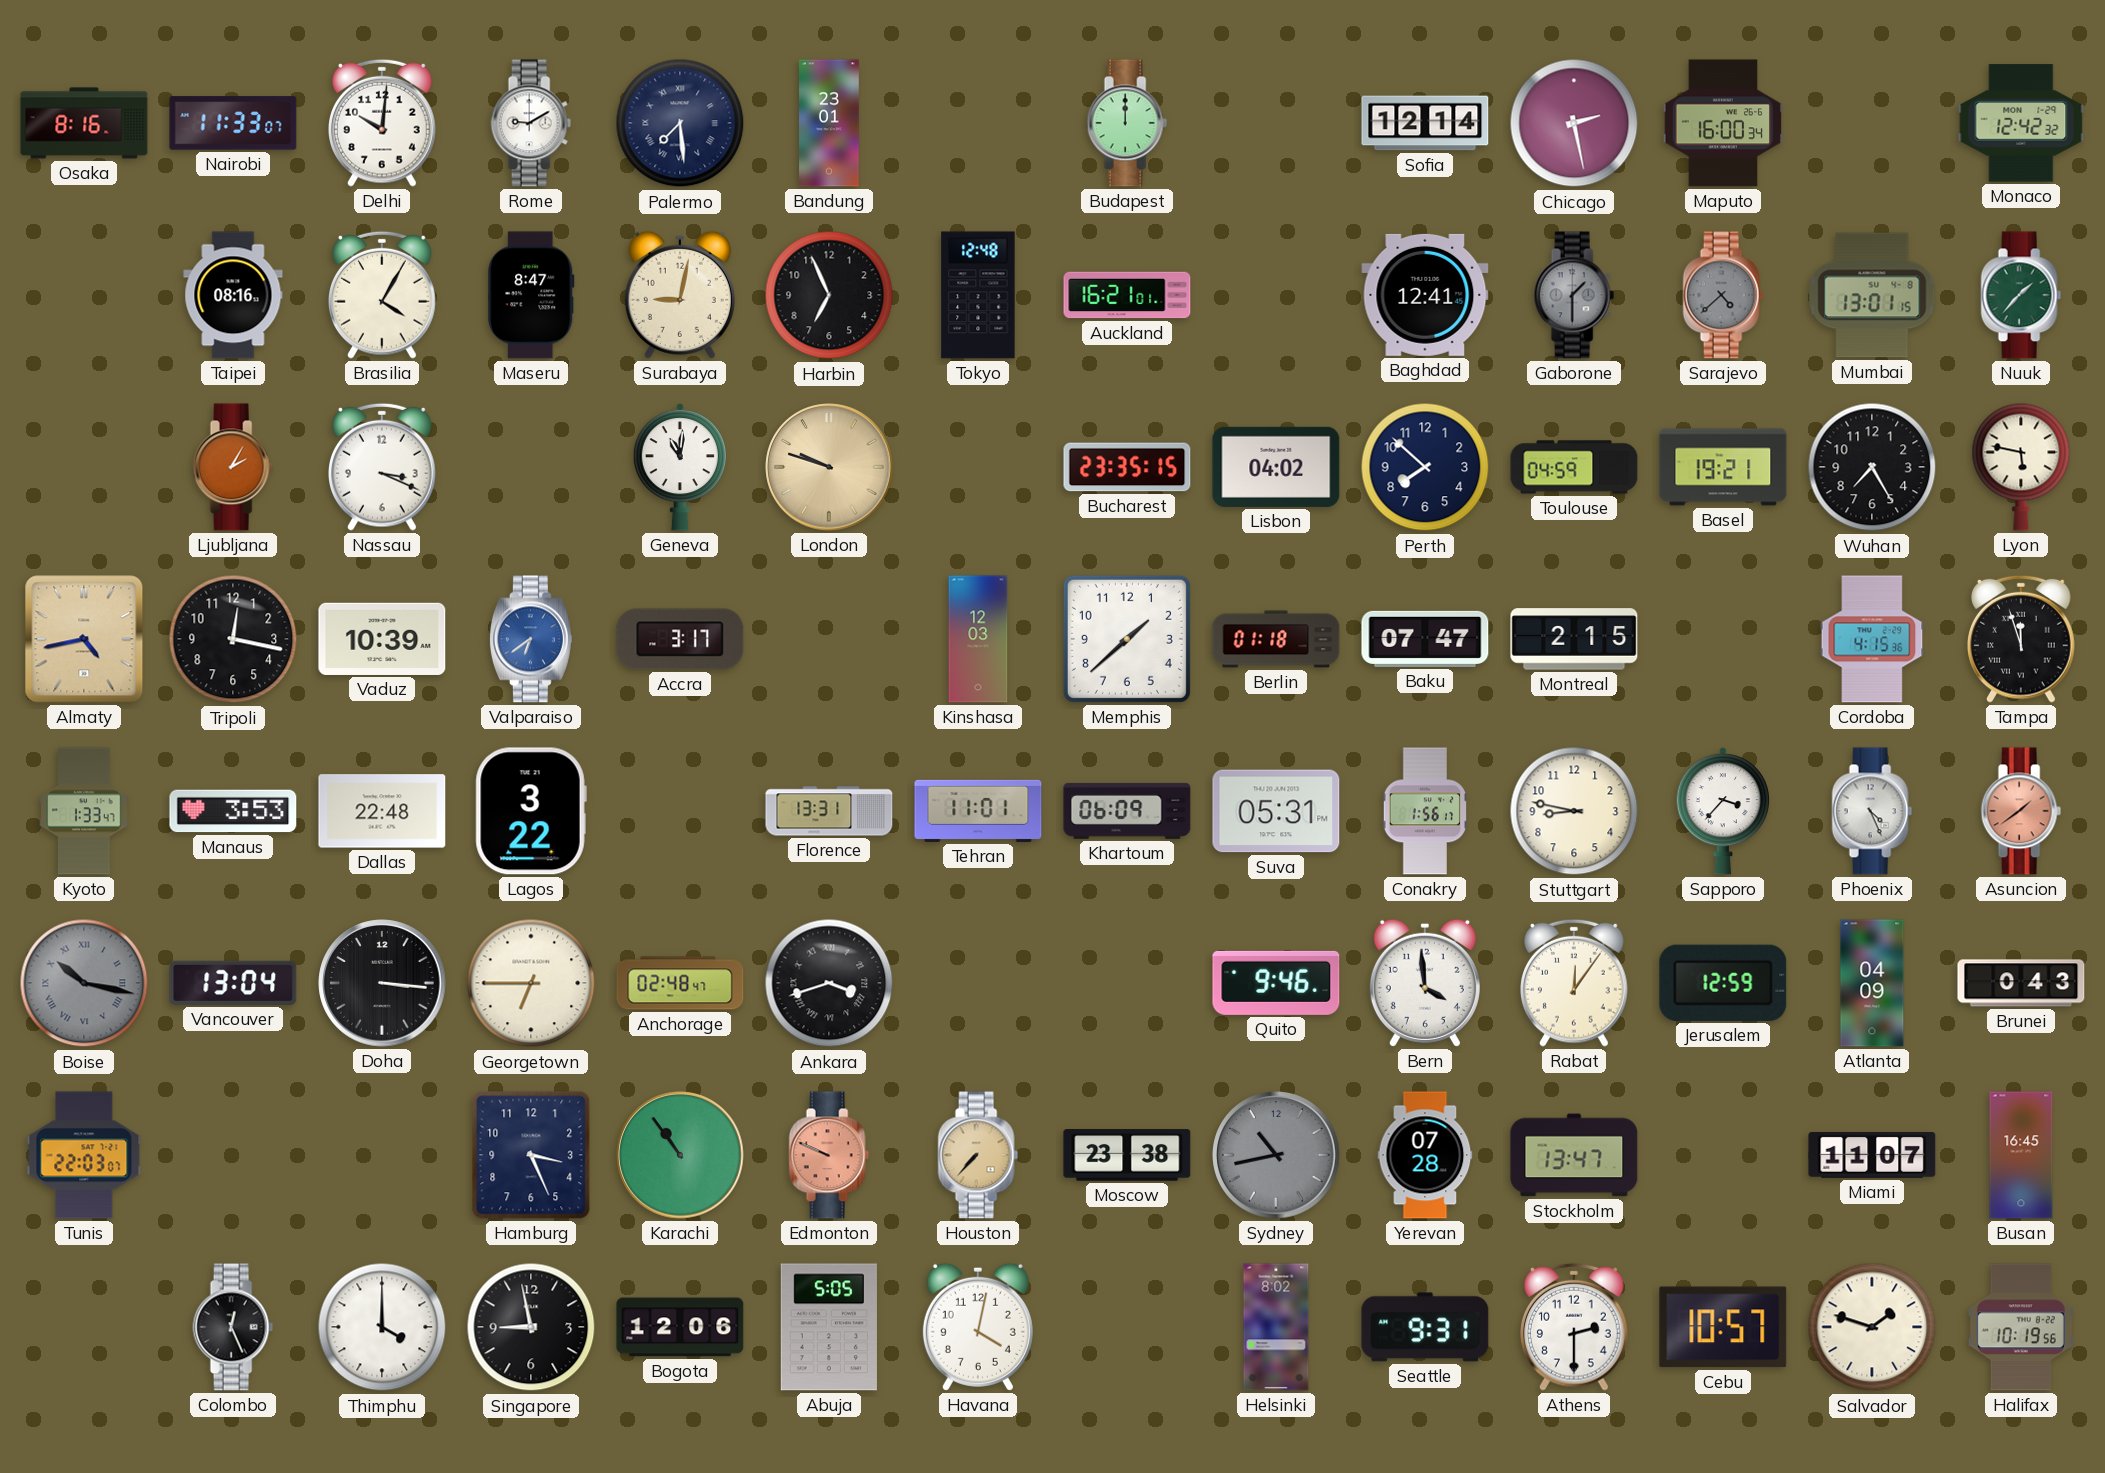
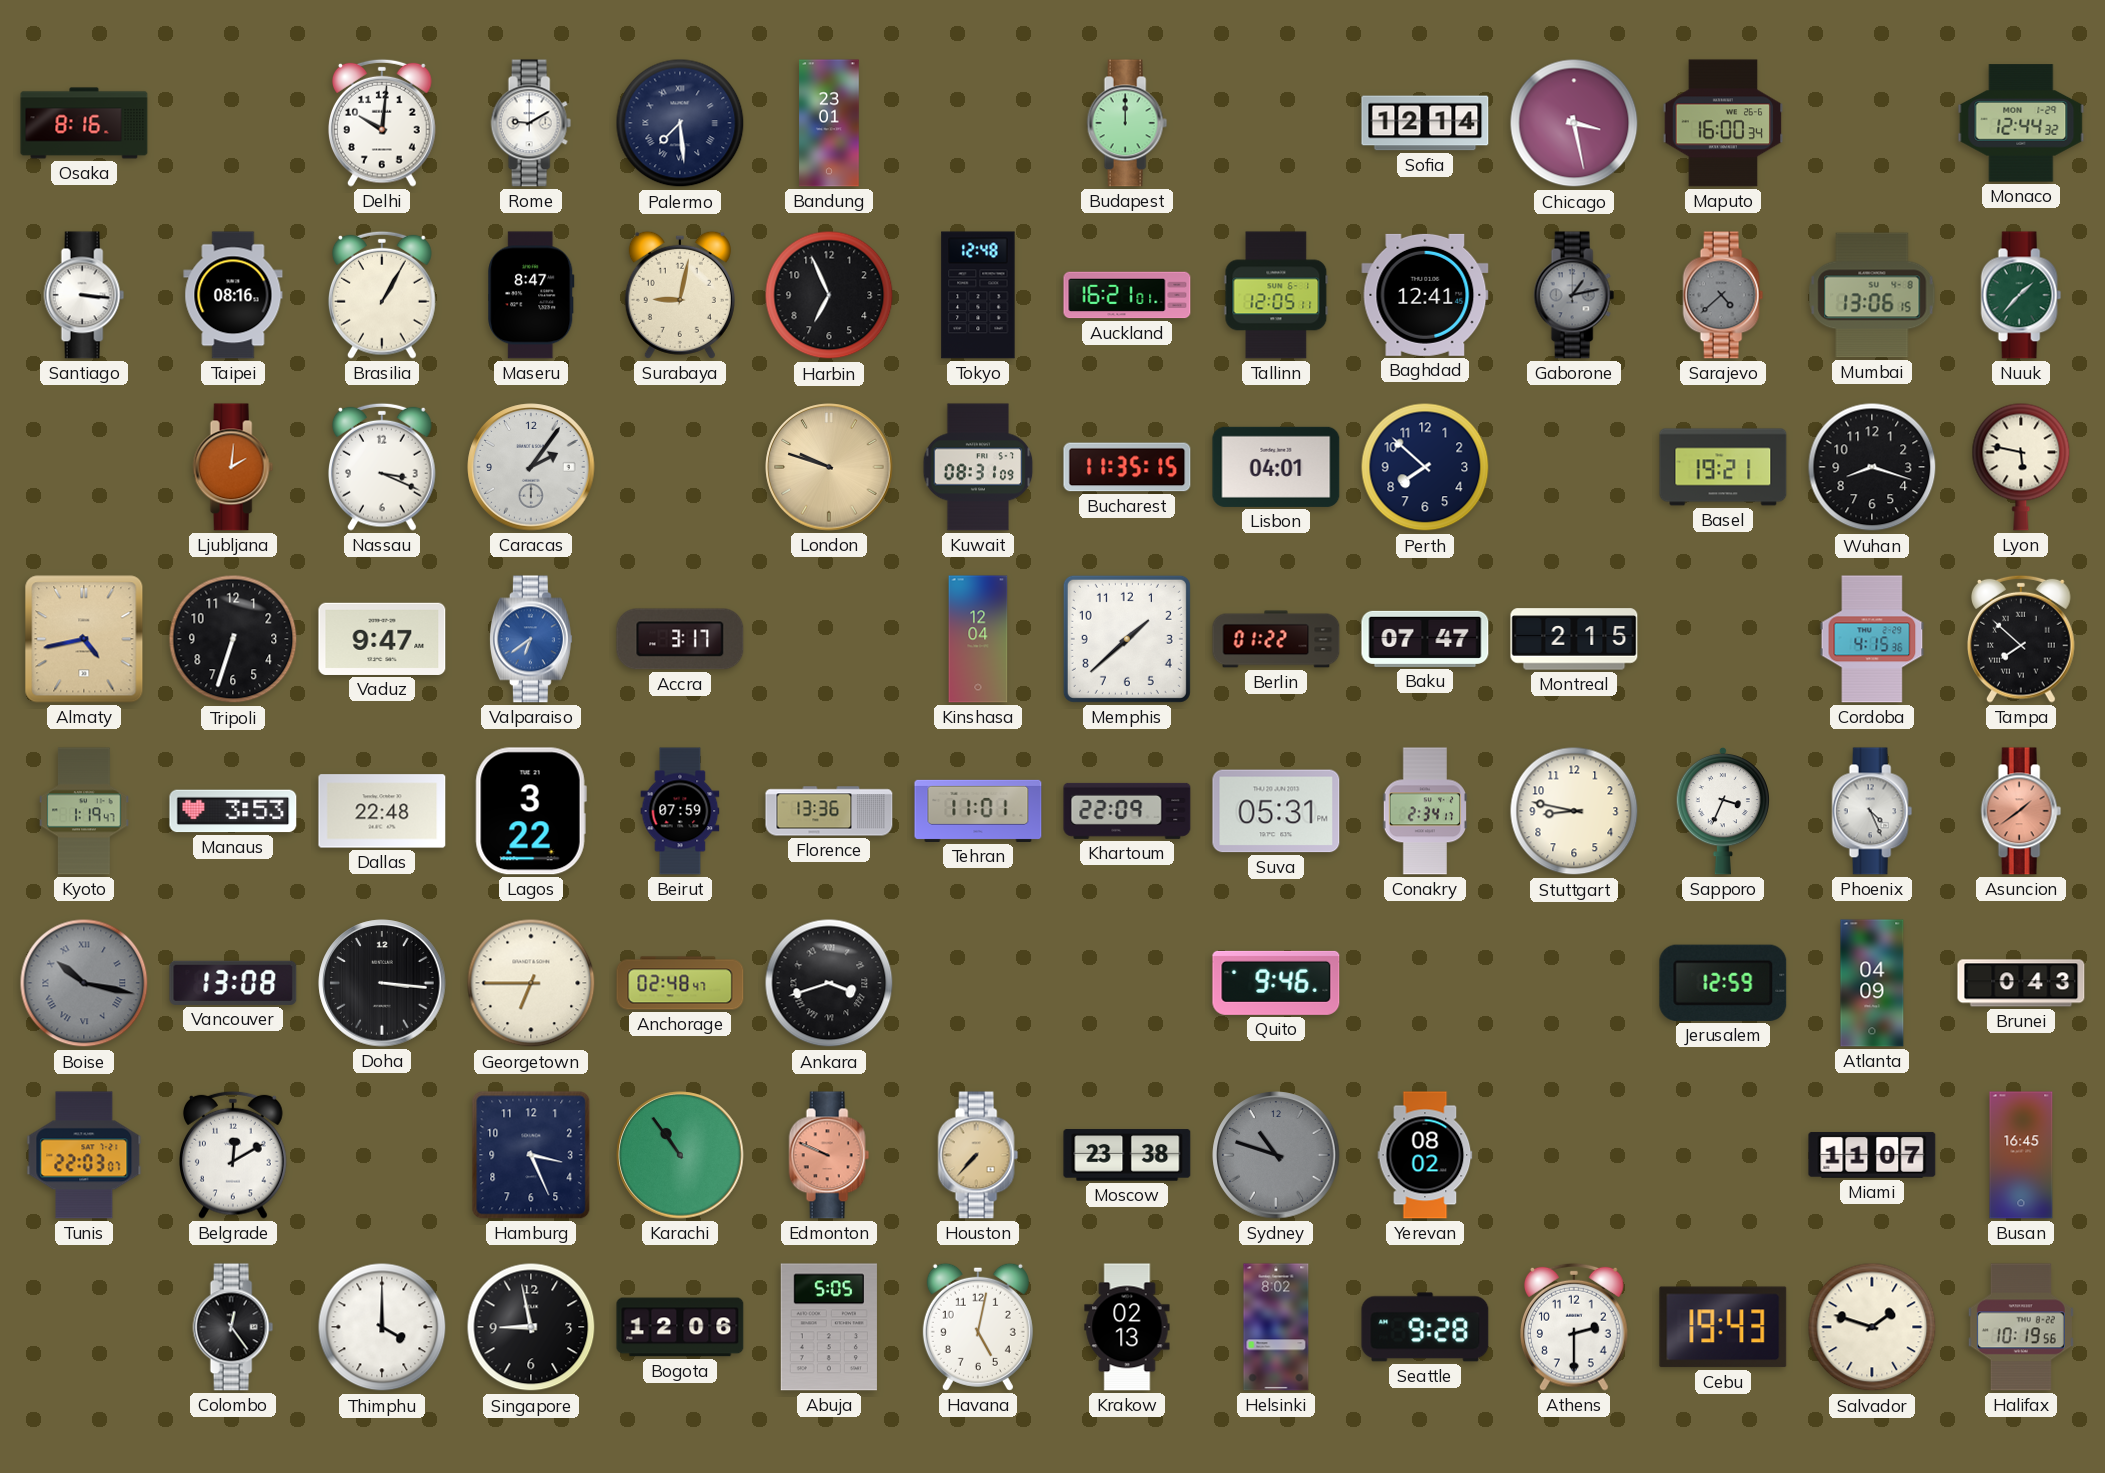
Nairobi: 11:33 -> none
Chicago: 2:28 -> 3:28
Monaco: 12:42 -> 12:44
Santiago: none -> 3:16
Brasilia: 4:05 -> 1:05
Tallinn: none -> 12:05
Gaborone: 1:30 -> 1:13
Mumbai: 13:01 -> 13:06
Ljubljana: 2:05 -> 2:01
Caracas: none -> 2:06
Geneva: 11:01 -> none
Kuwait: none -> 08:31
Bucharest: 23:35 -> 11:35
Lisbon: 04:02 -> 04:01
Toulouse: 04:59 -> none
Wuhan: 7:25 -> 8:18
Tripoli: 12:17 -> 6:33
Vaduz: 10:39 -> 9:47
Kinshasa: 12:03 -> 12:04
Berlin: 01:18 -> 01:22
Tampa: 11:57 -> 7:52
Kyoto: 1:33 -> 1:19
Beirut: none -> 07:59
Florence: 13:31 -> 13:36
Khartoum: 06:09 -> 22:09
Conakry: 1:56 -> 2:34
Sapporo: 3:37 -> 3:34
Vancouver: 13:04 -> 13:08
Bern: 3:59 -> none
Rabat: 12:06 -> none
Belgrade: none -> 12:10
Sydney: 10:43 -> 10:48
Yerevan: 07:28 -> 08:02
Stockholm: 13:47 -> none
Colombo: 12:26 -> 12:24
Havana: 4:02 -> 5:02
Krakow: none -> 02:13
Seattle: 9:31 -> 9:28
Cebu: 10:57 -> 19:43
